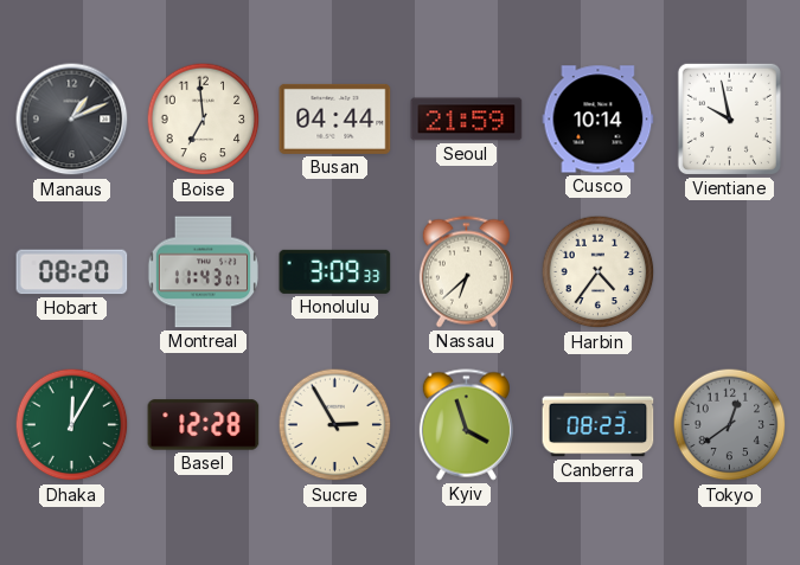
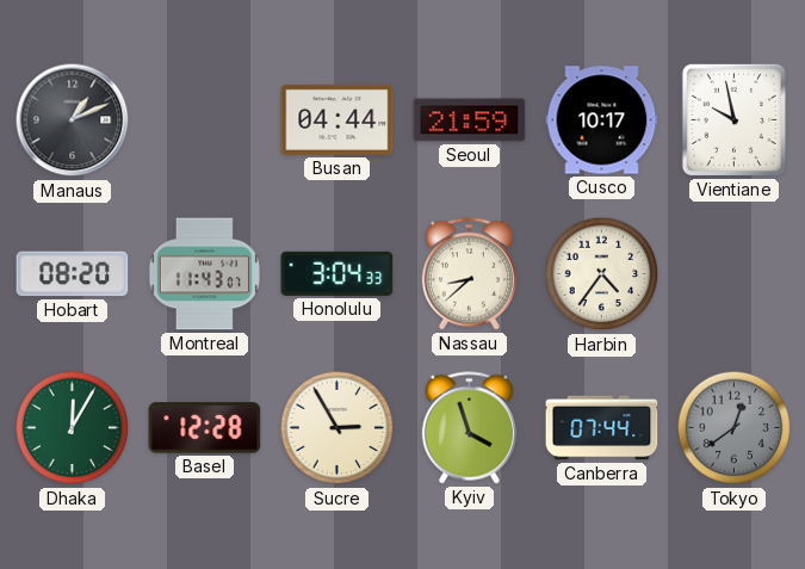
Boise: 6:59 -> none
Cusco: 10:14 -> 10:17
Honolulu: 3:09 -> 3:04
Nassau: 6:38 -> 8:38
Canberra: 08:23 -> 07:44
